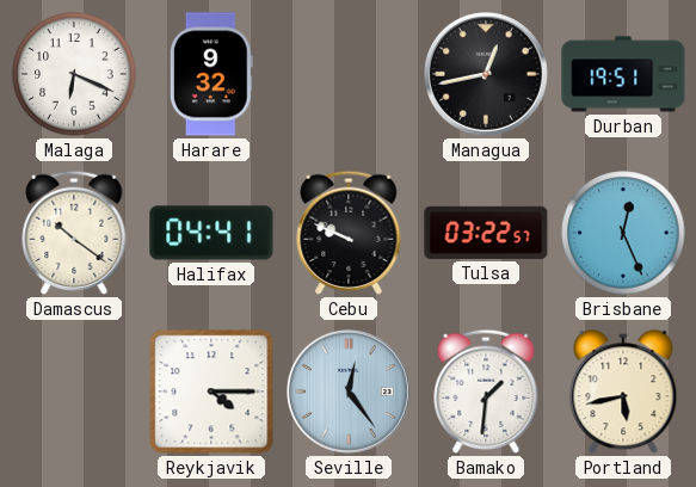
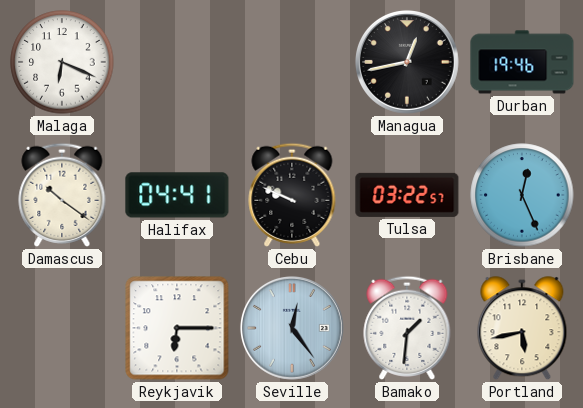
Harare: 9:32 -> none
Durban: 19:51 -> 19:46
Reykjavik: 4:15 -> 6:15
